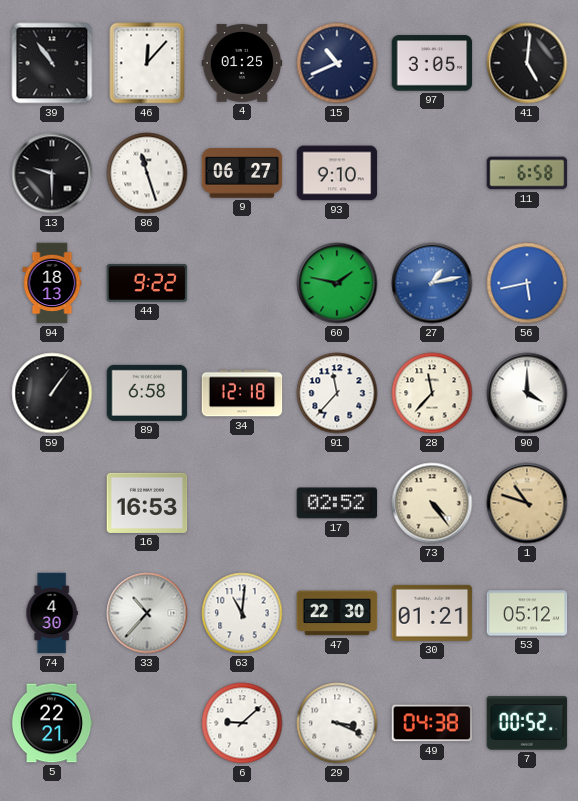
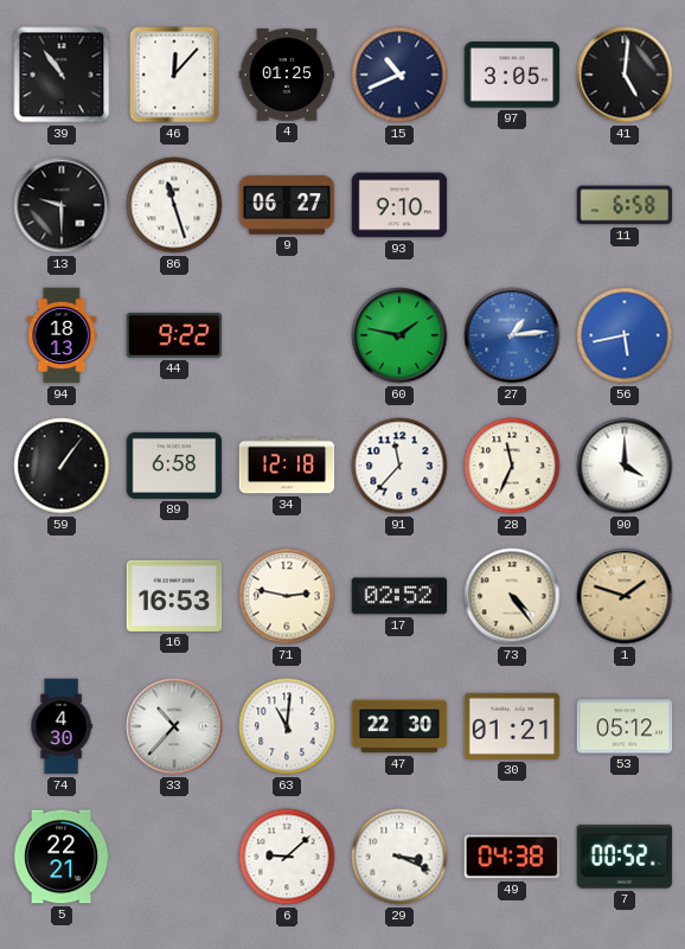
27: 1:13 -> 1:14
28: 11:37 -> 11:34
71: none -> 2:47
1: 10:48 -> 1:48
